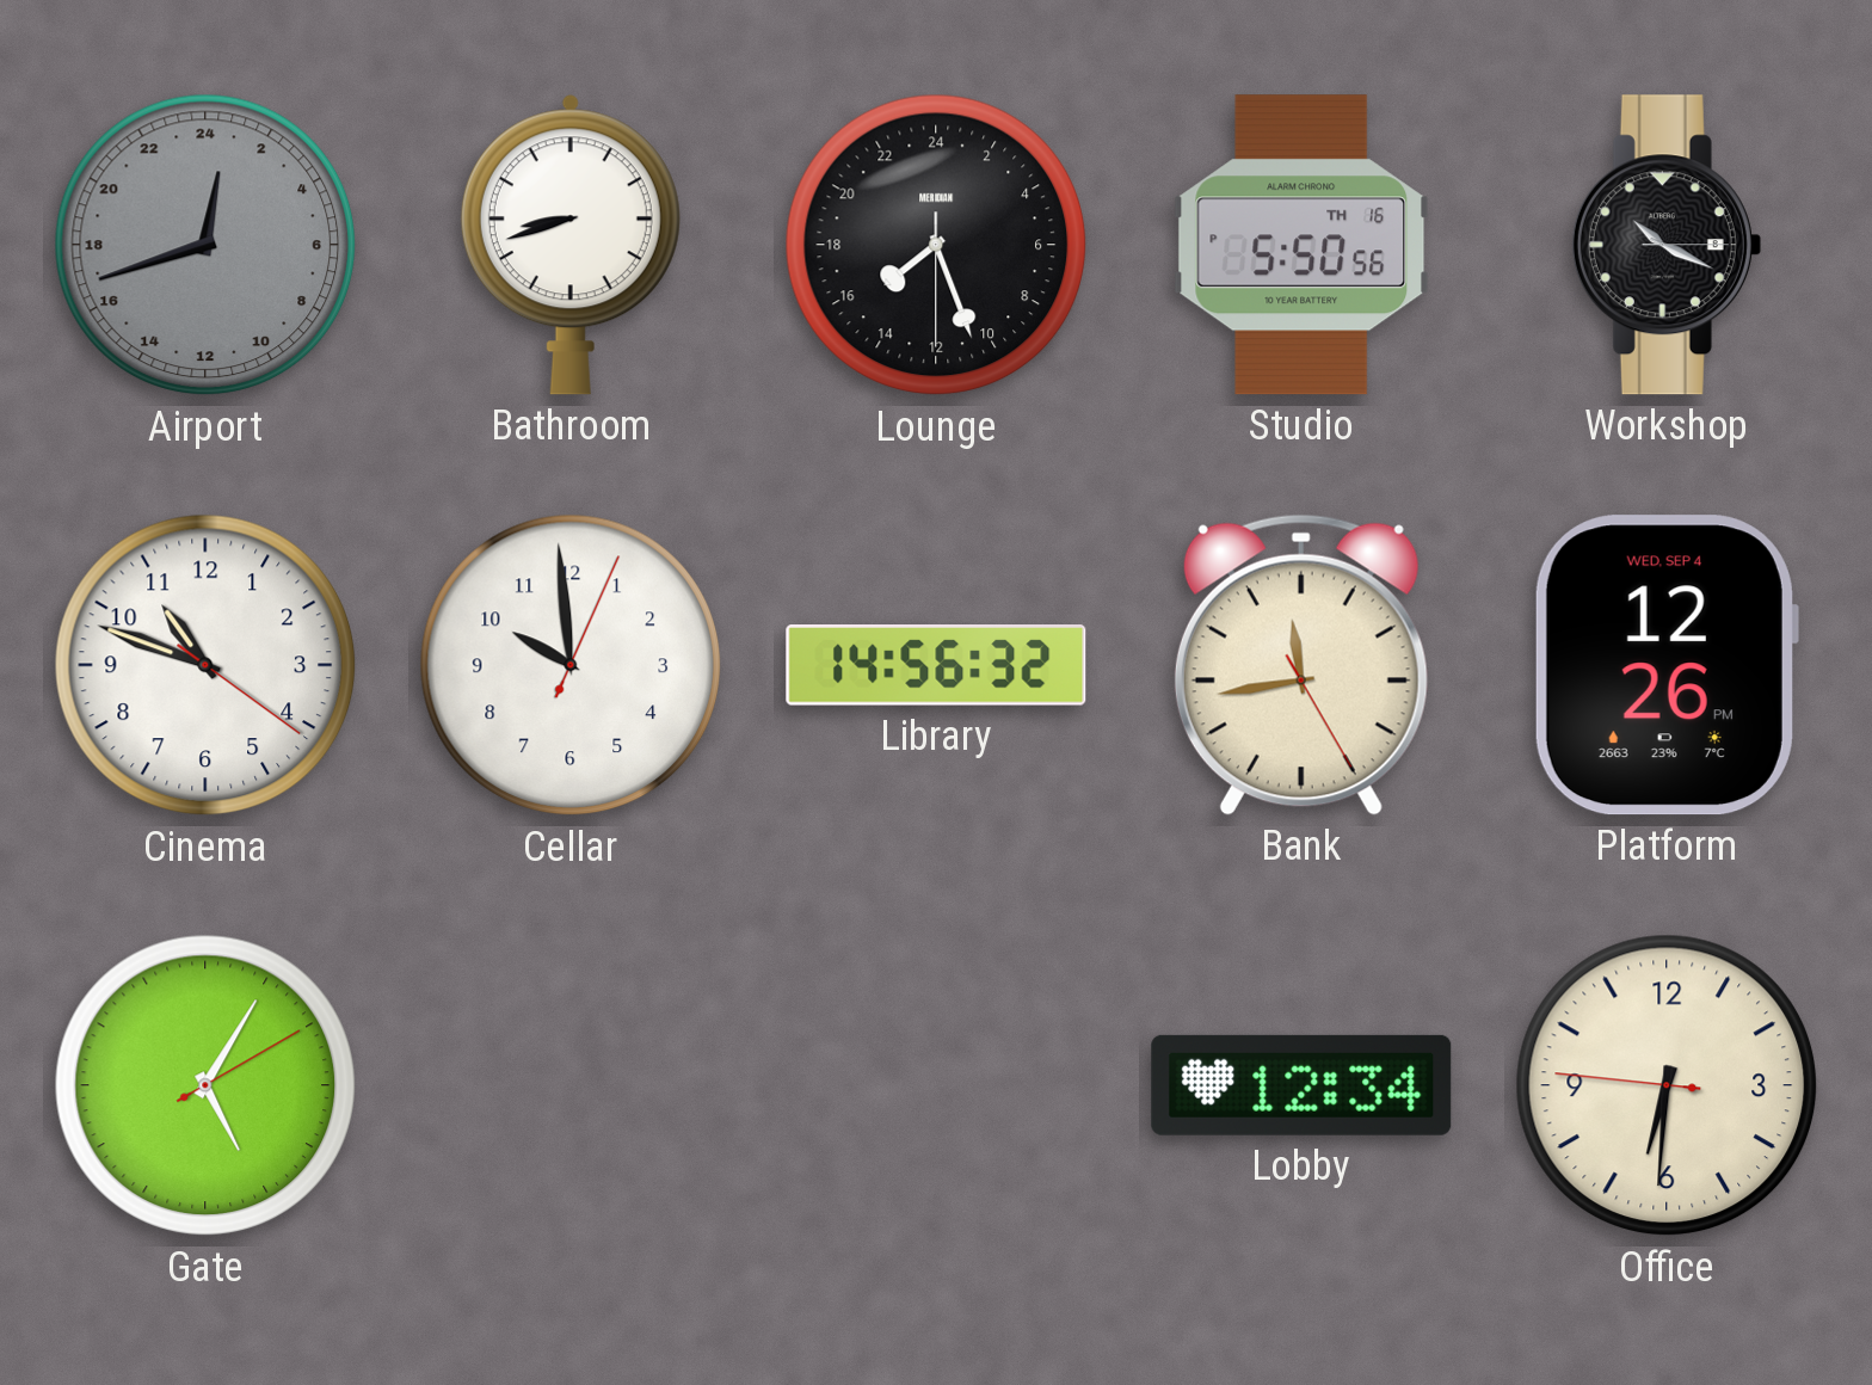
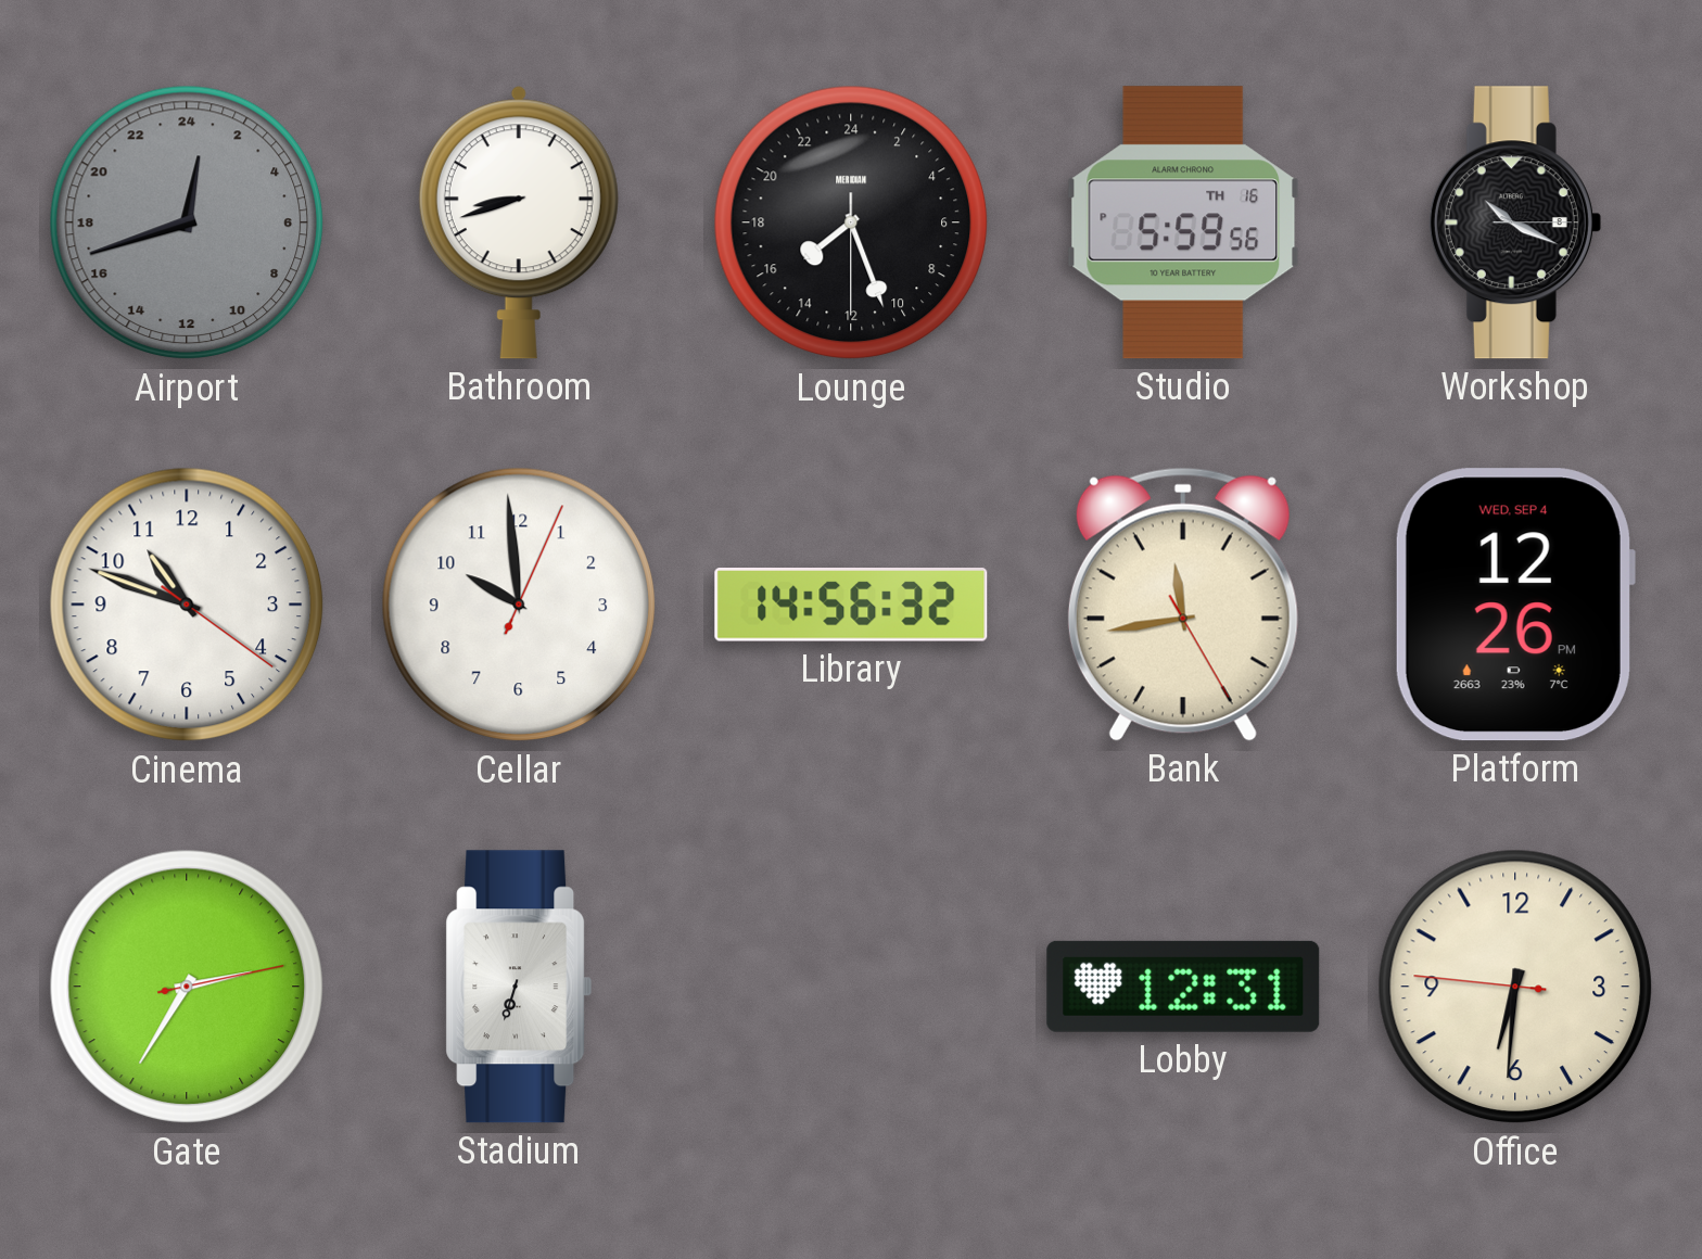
Studio: 5:50 -> 5:59
Gate: 5:05 -> 2:35
Stadium: none -> 6:33
Lobby: 12:34 -> 12:31
